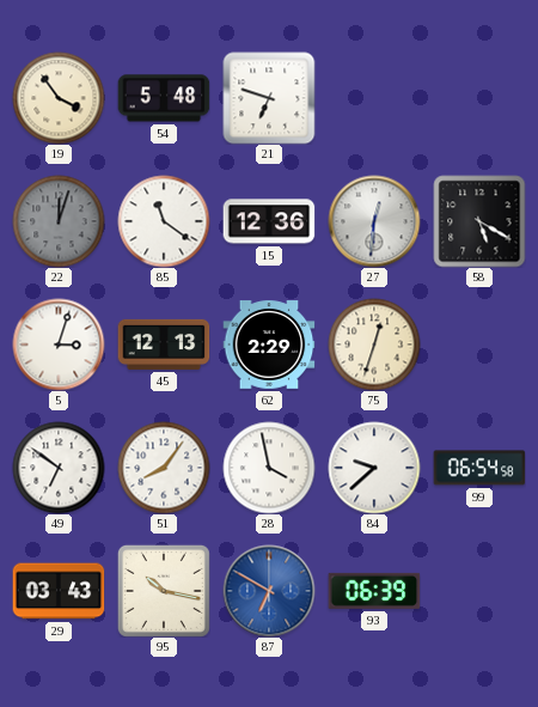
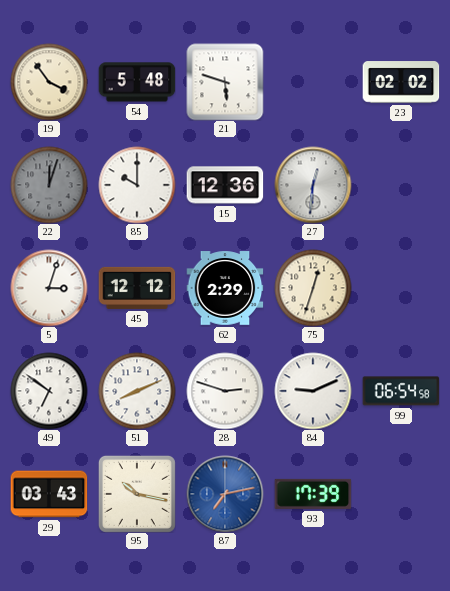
21: 6:48 -> 5:48
23: none -> 02:02
85: 11:21 -> 10:00
58: 5:20 -> none
45: 12:13 -> 12:12
51: 8:06 -> 8:11
28: 3:58 -> 2:48
84: 9:38 -> 9:11
87: 6:50 -> 7:13
93: 06:39 -> 17:39
